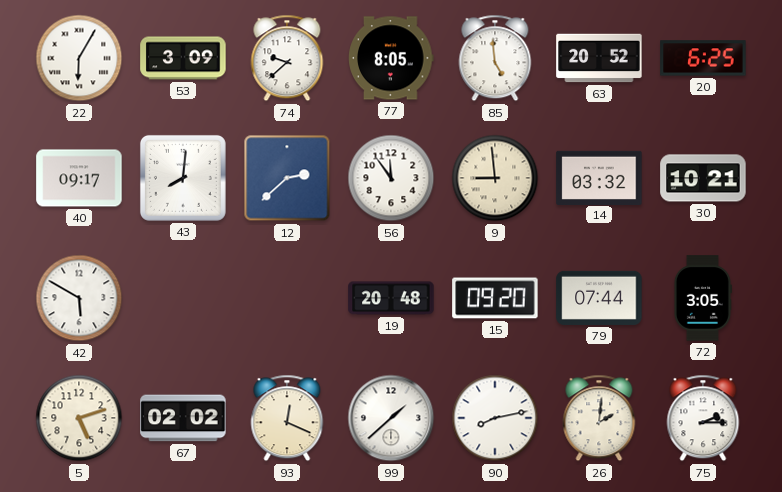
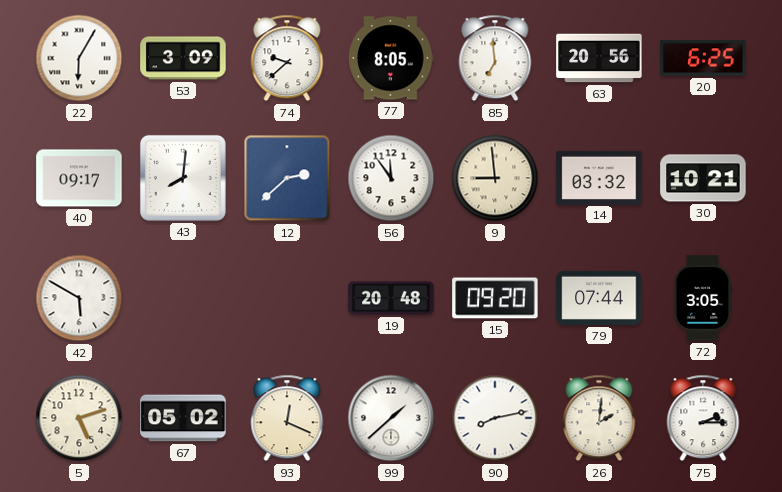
85: 4:59 -> 6:59
63: 20:52 -> 20:56
67: 02:02 -> 05:02
